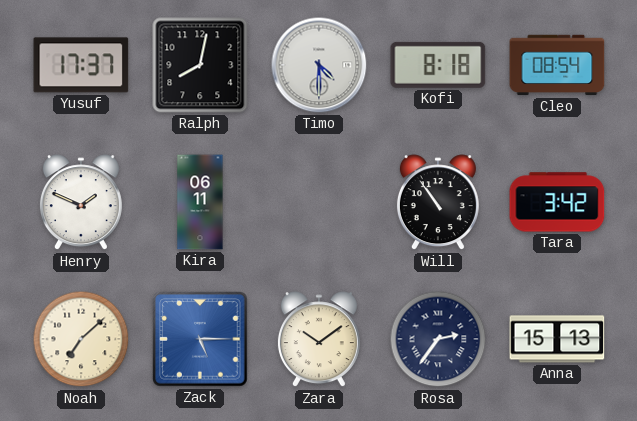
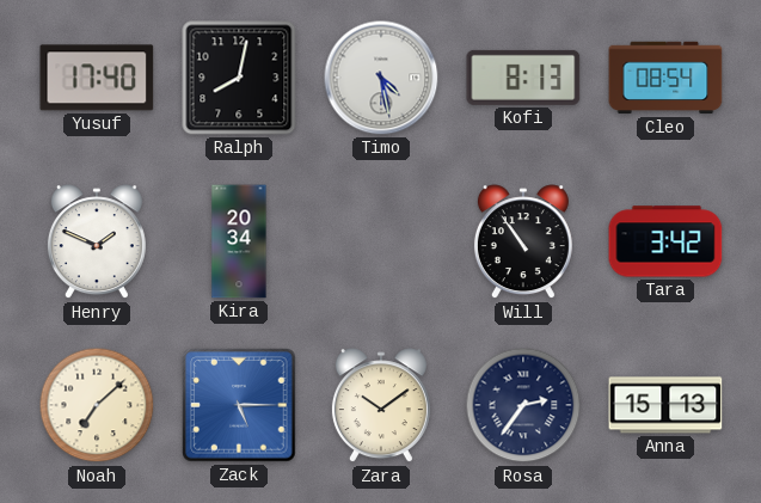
Yusuf: 17:37 -> 17:40
Timo: 4:30 -> 4:28
Kofi: 8:18 -> 8:13
Kira: 06:11 -> 20:34
